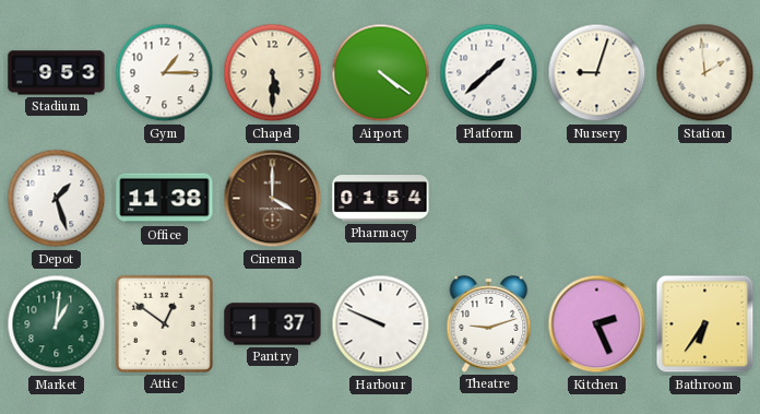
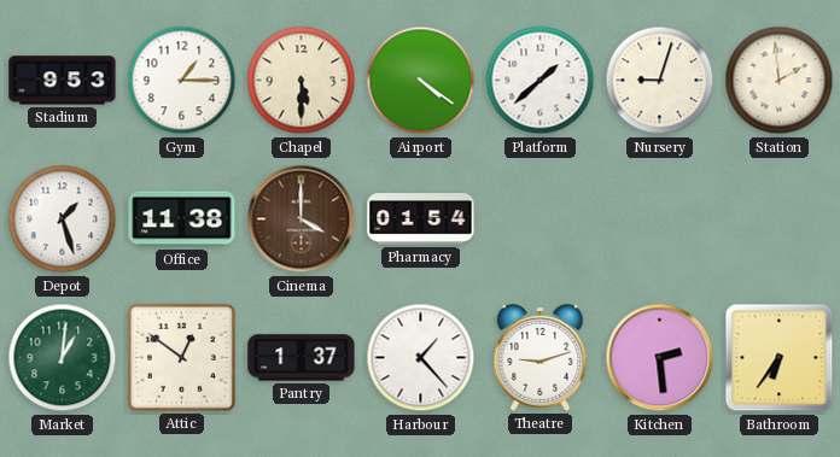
Harbour: 9:49 -> 1:23
Kitchen: 2:26 -> 2:29
